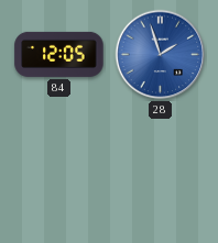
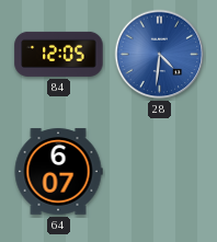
28: 1:57 -> 4:31
64: none -> 6:07
